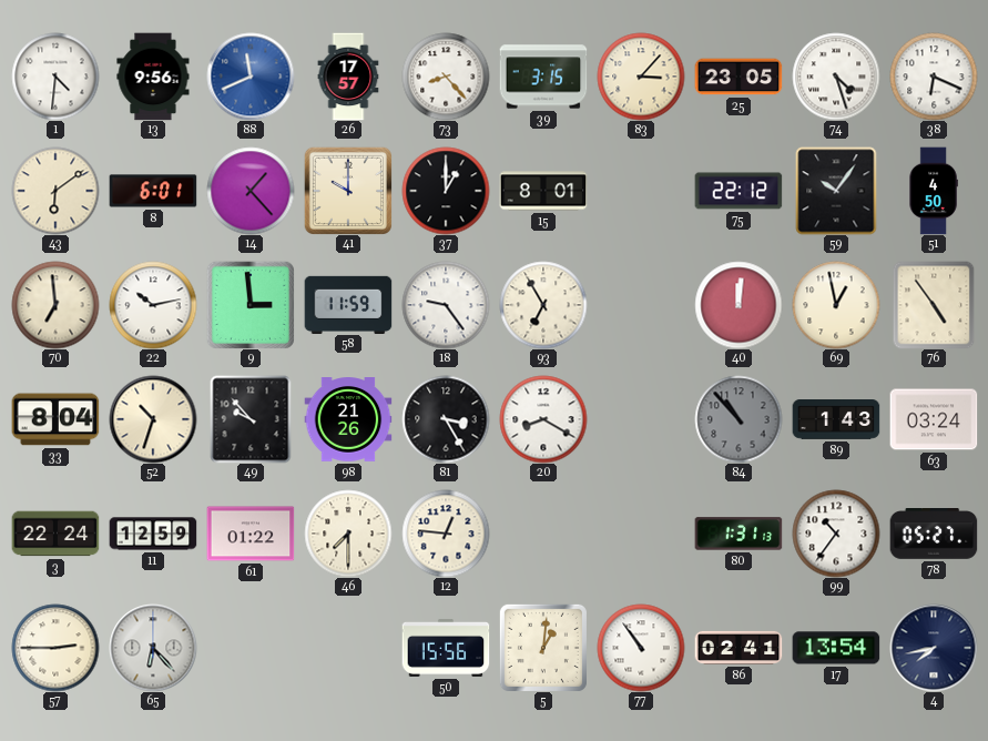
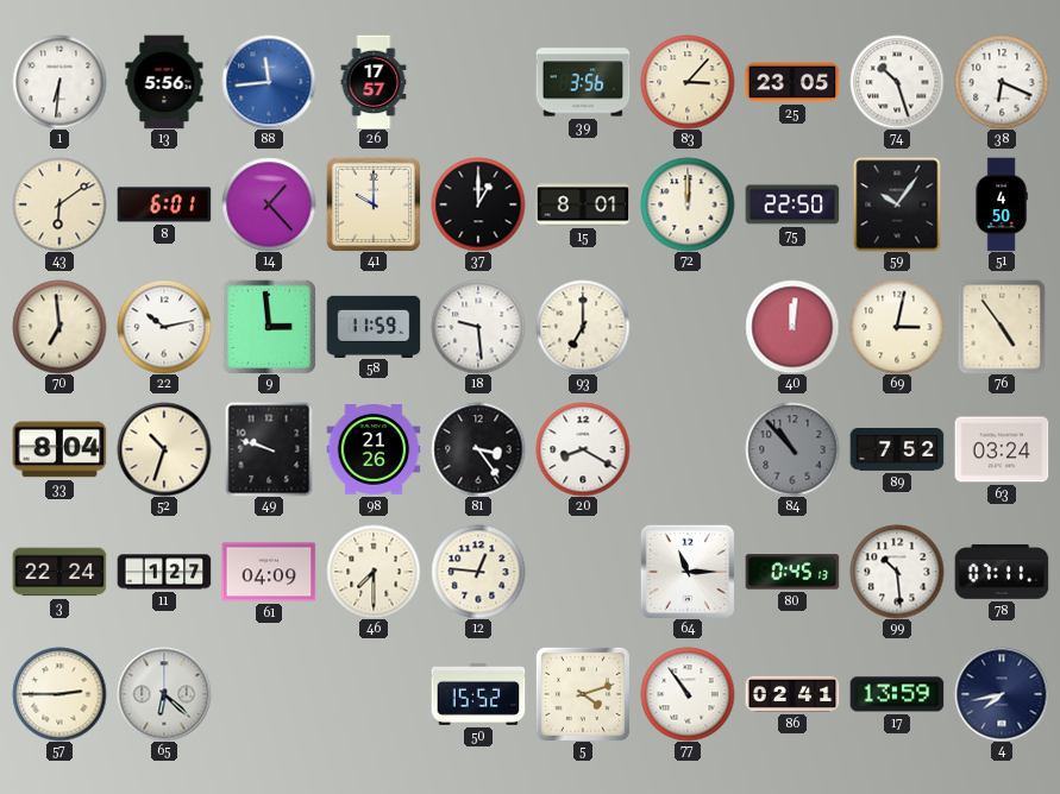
1: 4:31 -> 6:31
13: 9:56 -> 5:56
88: 11:41 -> 11:44
73: 8:23 -> none
39: 3:15 -> 3:56
74: 4:27 -> 10:27
72: none -> 12:00
75: 22:12 -> 22:50
18: 9:24 -> 9:29
93: 6:55 -> 7:00
69: 12:58 -> 3:02
49: 9:53 -> 9:48
81: 3:25 -> 3:24
89: 1:43 -> 7:52
11: 12:59 -> 1:27
61: 01:22 -> 04:09
64: none -> 11:15
80: 1:31 -> 0:45
99: 10:36 -> 10:29
78: 05:27 -> 07:11
65: 6:23 -> 6:22
50: 15:56 -> 15:52
5: 1:01 -> 4:12
17: 13:54 -> 13:59
